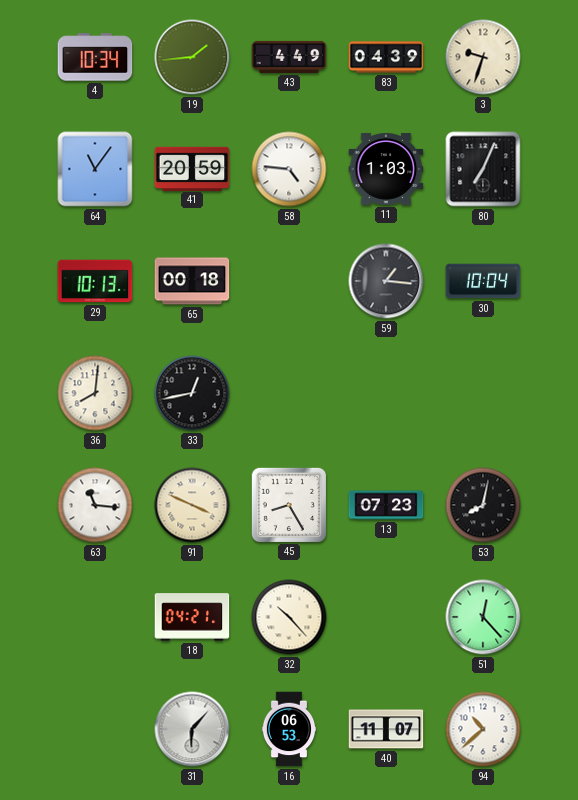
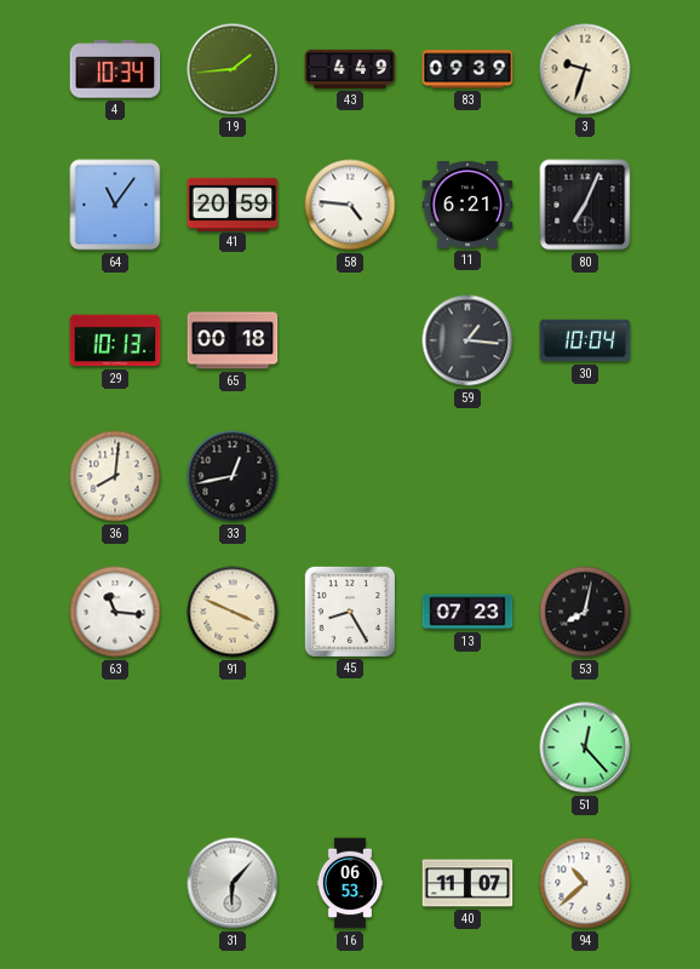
83: 04:39 -> 09:39
11: 1:03 -> 6:21
18: 04:21 -> none
32: 10:23 -> none
